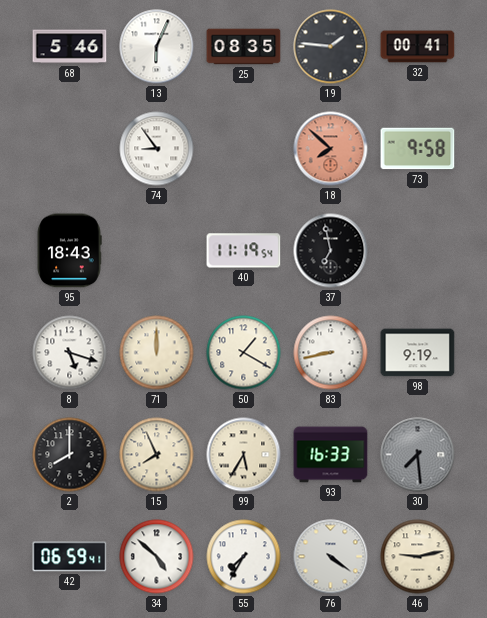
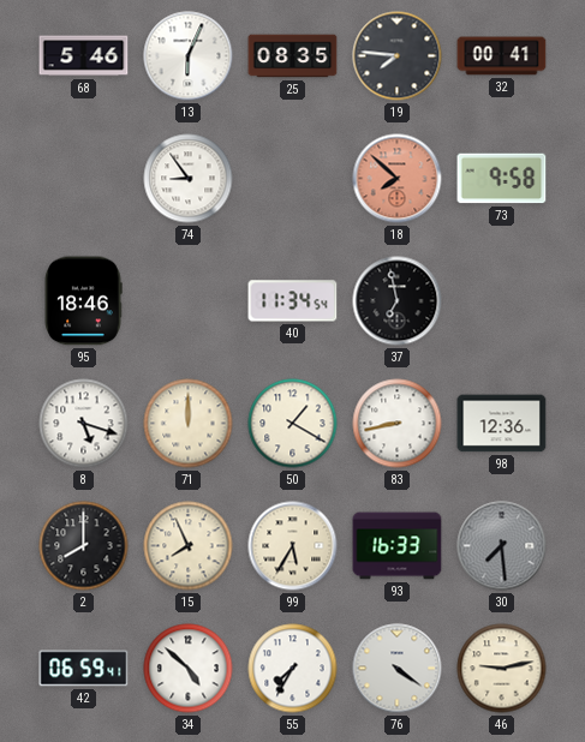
19: 1:46 -> 7:46
95: 18:43 -> 18:46
40: 11:19 -> 11:34
98: 9:19 -> 12:36
